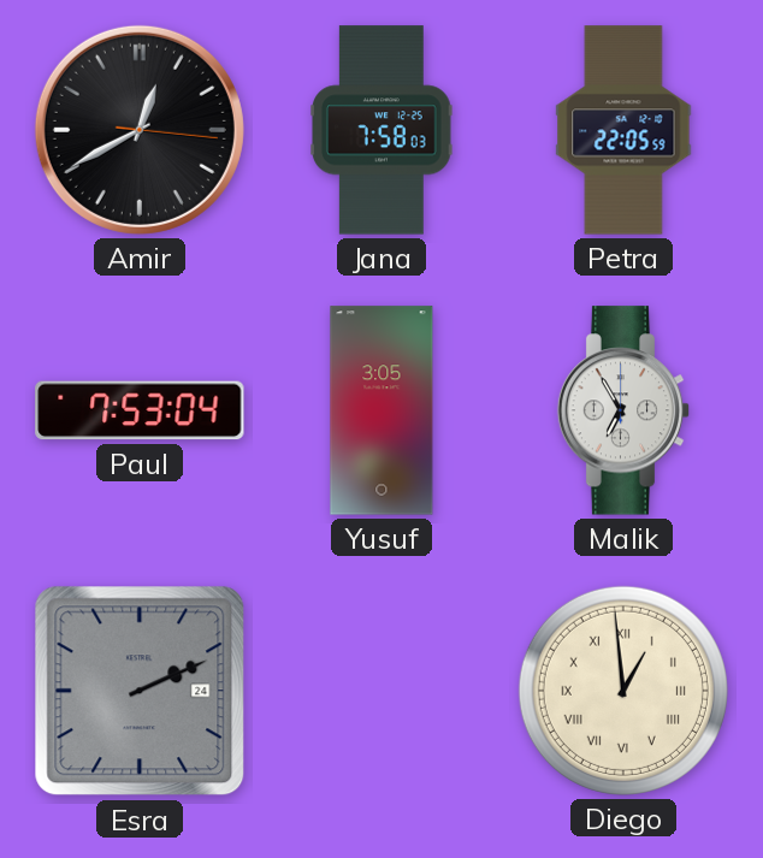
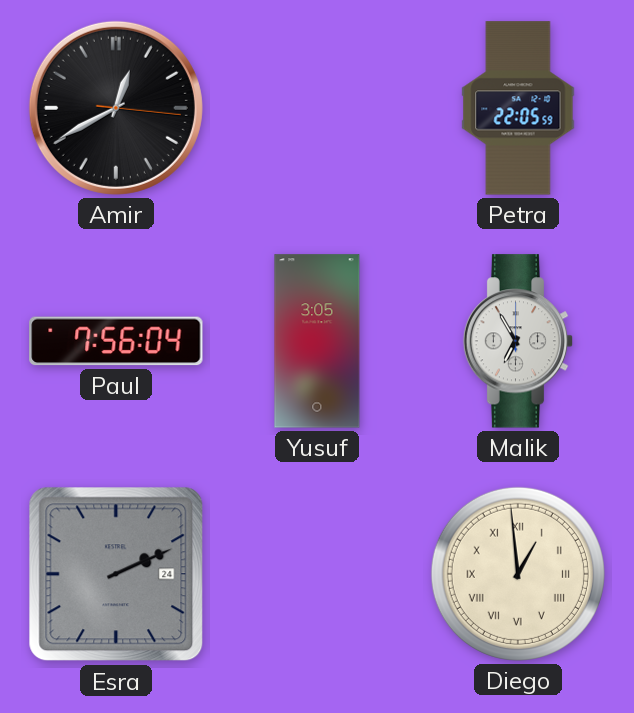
Jana: 7:58 -> none
Paul: 7:53 -> 7:56
